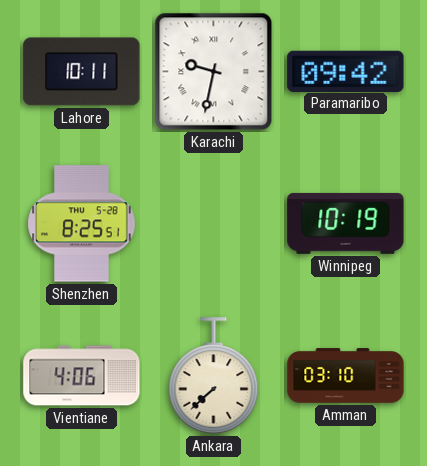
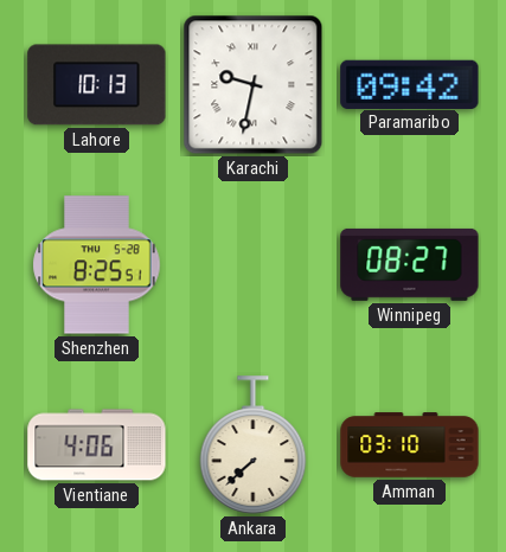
Lahore: 10:11 -> 10:13
Winnipeg: 10:19 -> 08:27
